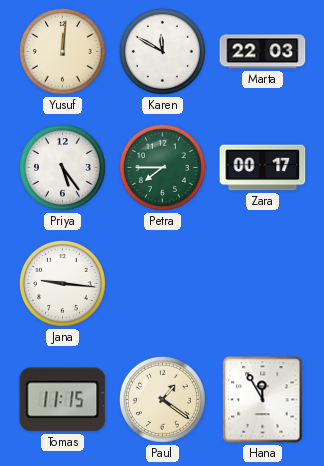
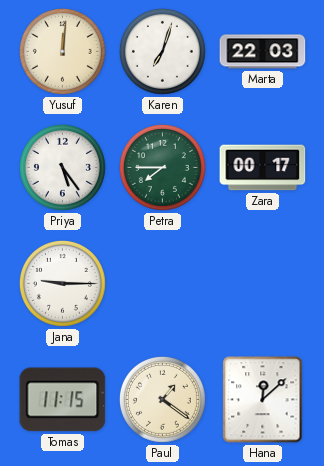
Karen: 11:50 -> 7:03
Jana: 9:16 -> 9:15
Hana: 11:55 -> 12:08
